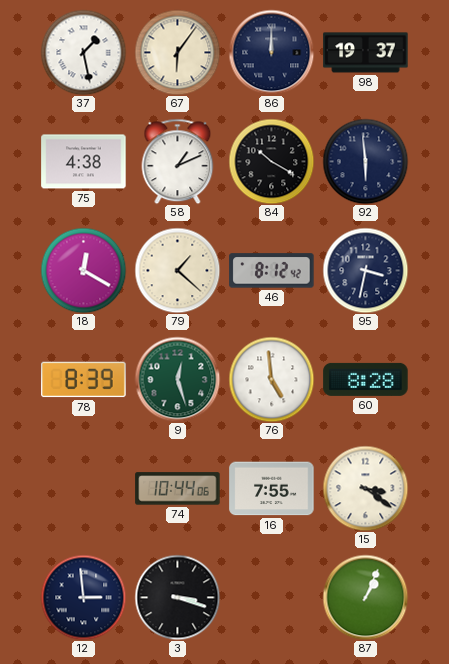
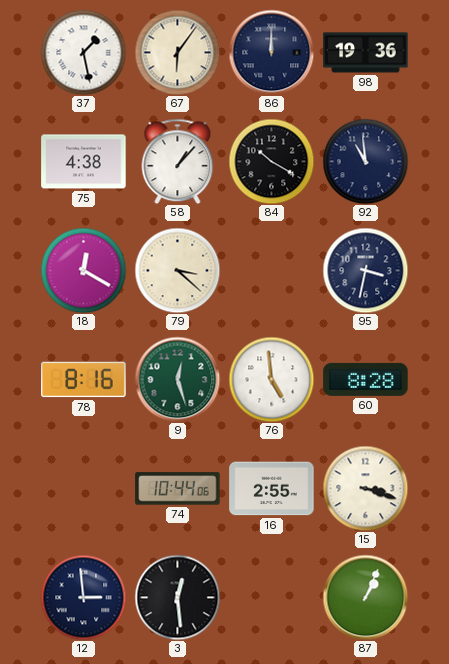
98: 19:37 -> 19:36
58: 1:11 -> 1:07
92: 5:59 -> 10:59
79: 1:22 -> 3:22
46: 8:12 -> none
78: 8:39 -> 8:16
16: 7:55 -> 2:55
15: 3:21 -> 3:18
3: 3:18 -> 12:29
